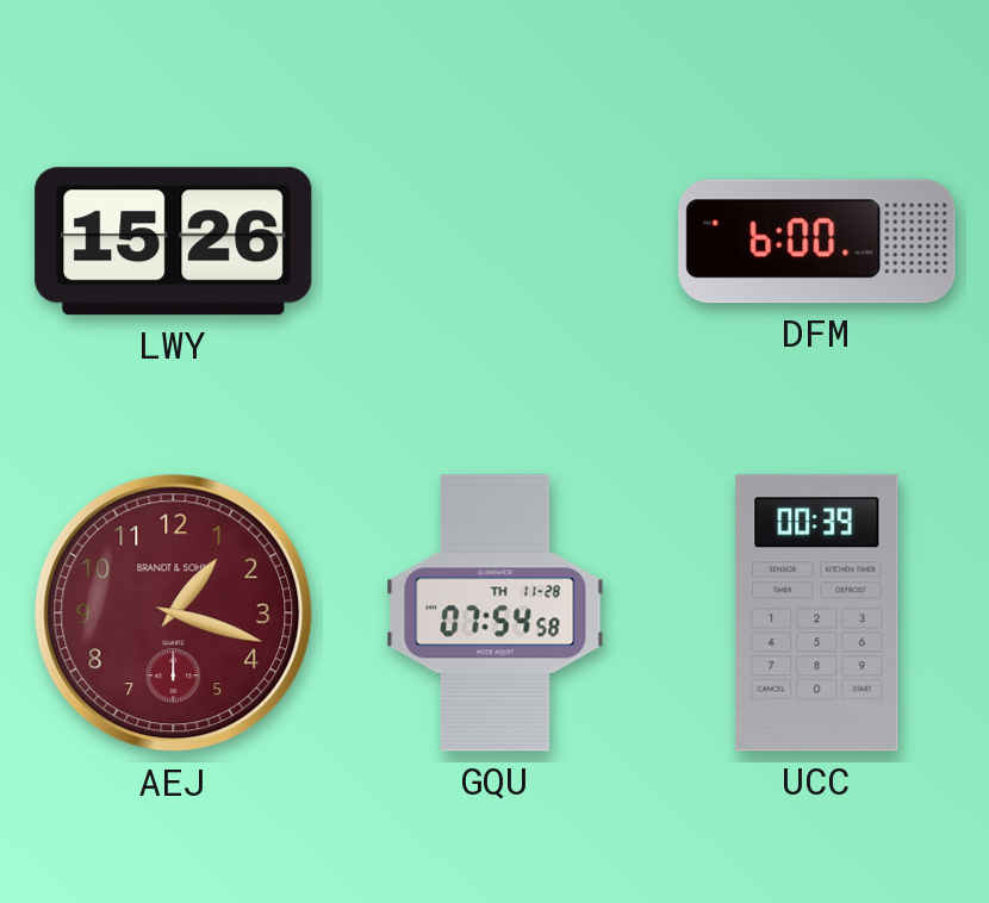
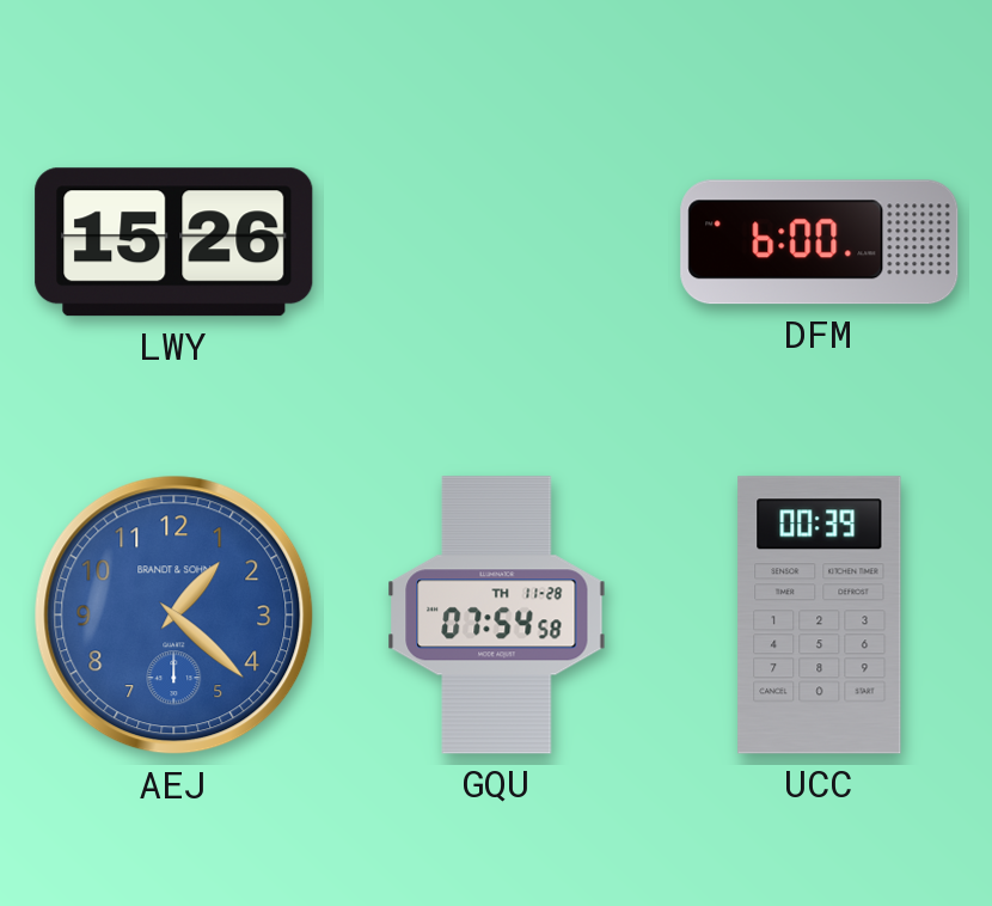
AEJ: 1:18 -> 1:22
AEJ dial: burgundy -> blue
